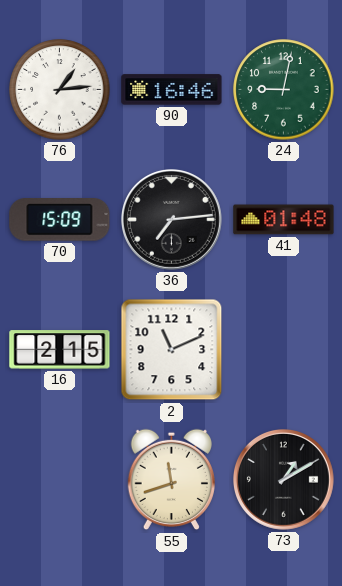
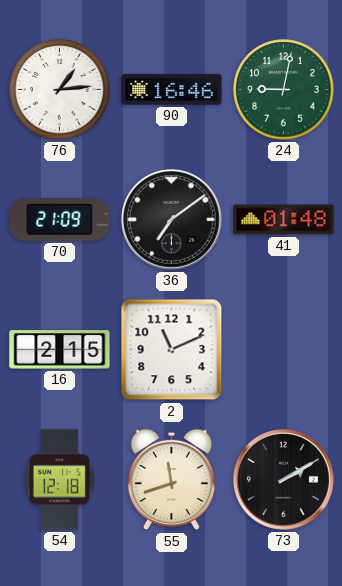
70: 15:09 -> 21:09
36: 7:14 -> 7:09
54: none -> 12:18
73: 1:10 -> 2:10
